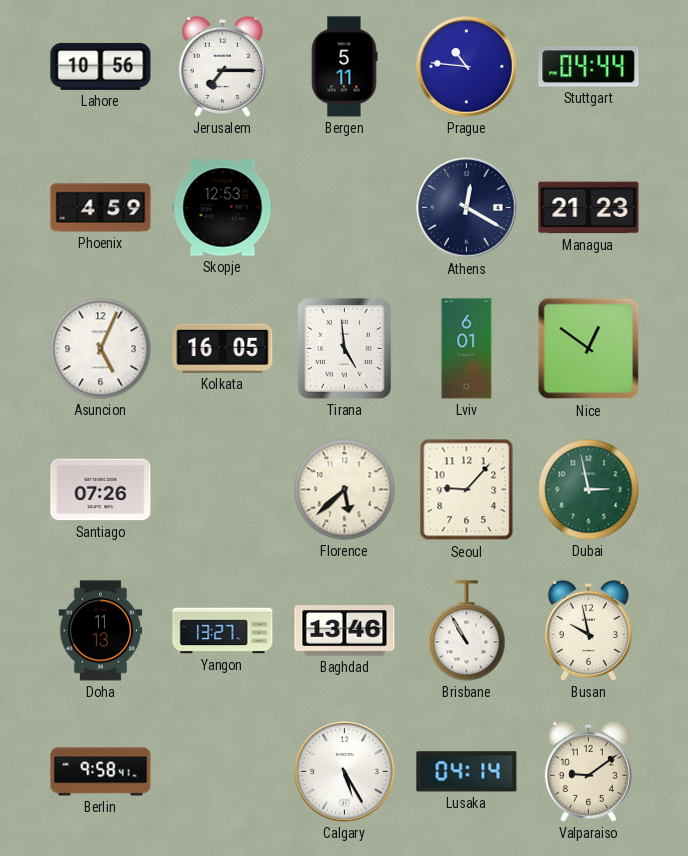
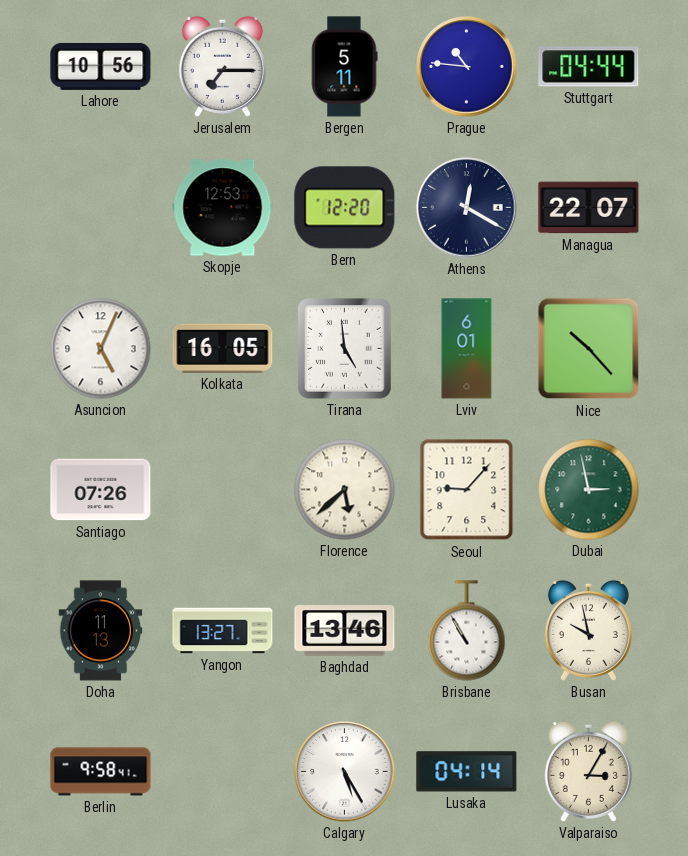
Phoenix: 4:59 -> none
Bern: none -> 12:20
Managua: 21:23 -> 22:07
Nice: 12:51 -> 10:23
Valparaiso: 9:09 -> 3:05
